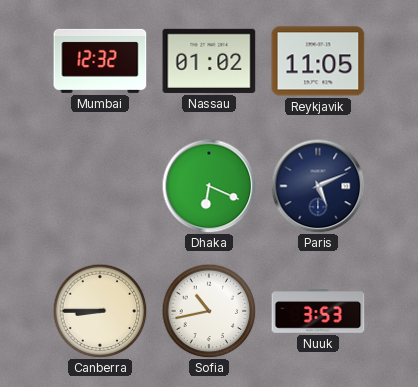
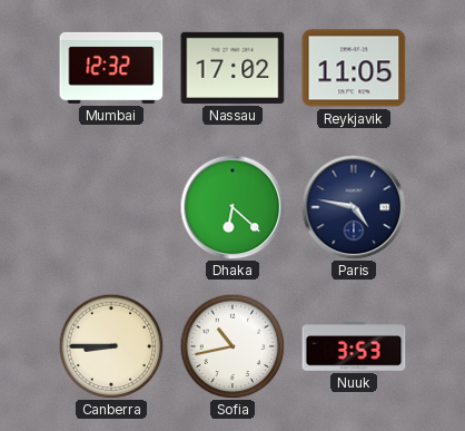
Nassau: 01:02 -> 17:02
Dhaka: 6:19 -> 6:22
Paris: 5:11 -> 4:47
